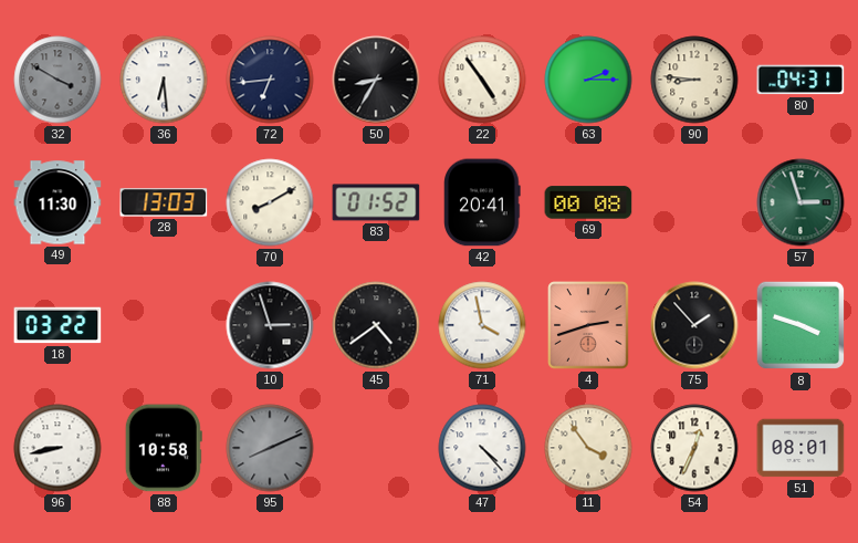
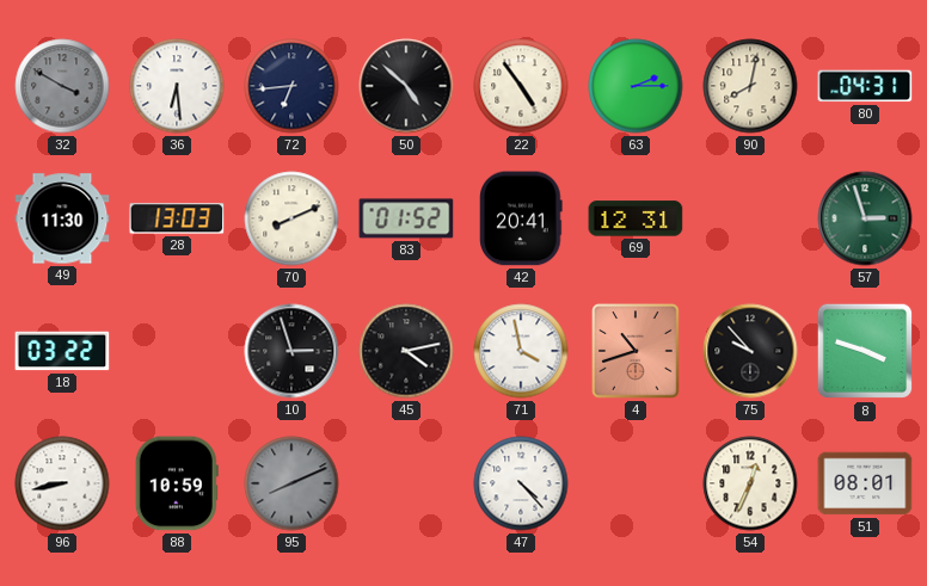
50: 8:35 -> 4:52
90: 8:46 -> 8:02
70: 8:10 -> 8:11
69: 00:08 -> 12:31
45: 4:39 -> 4:13
4: 2:42 -> 10:42
75: 1:53 -> 9:53
88: 10:58 -> 10:59
11: 3:54 -> none
